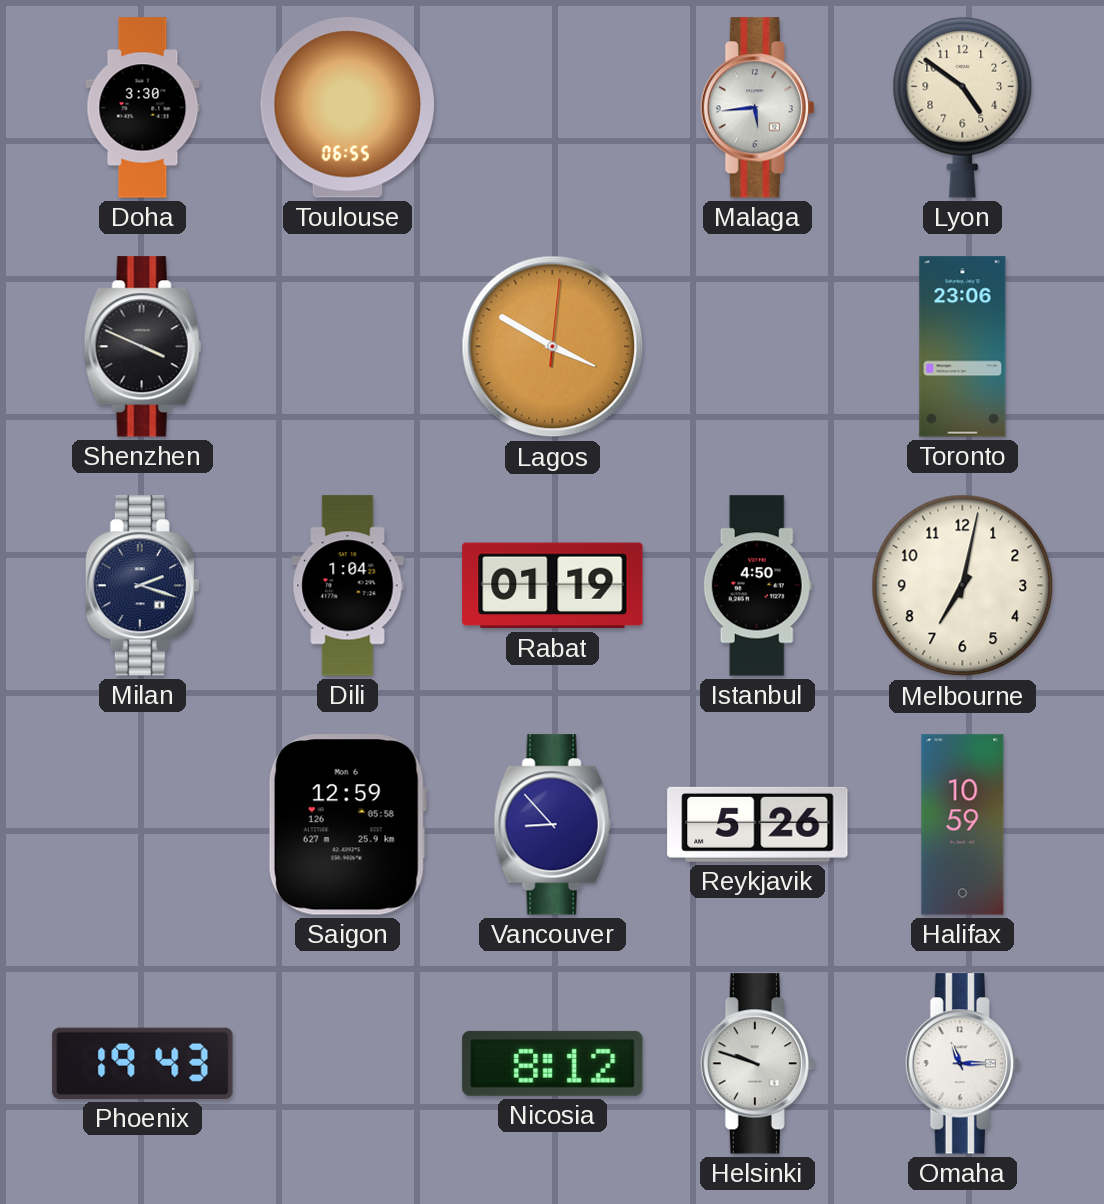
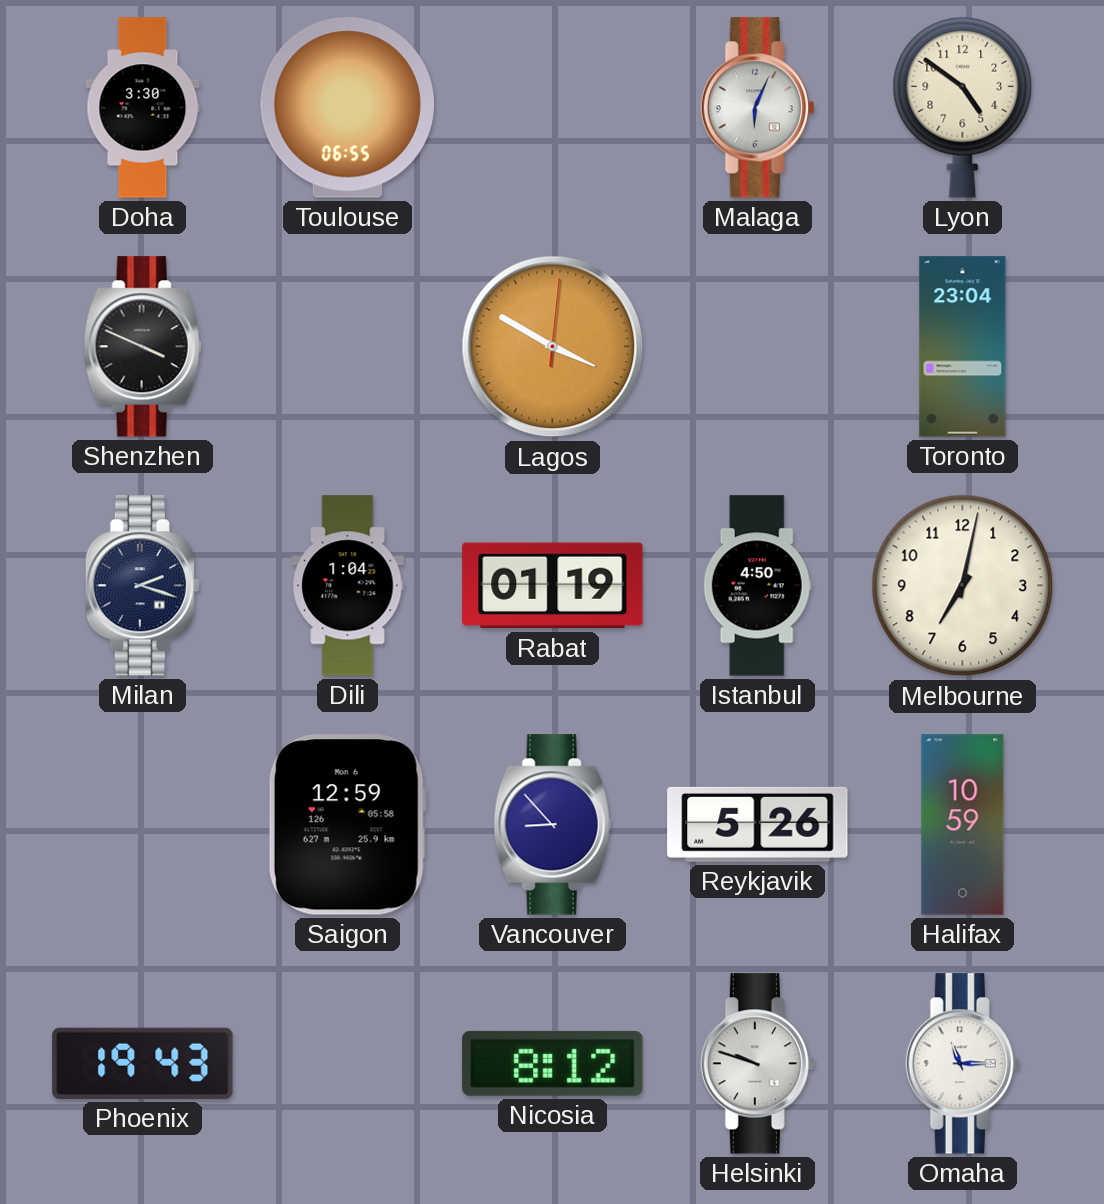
Malaga: 5:44 -> 6:04
Toronto: 23:06 -> 23:04
